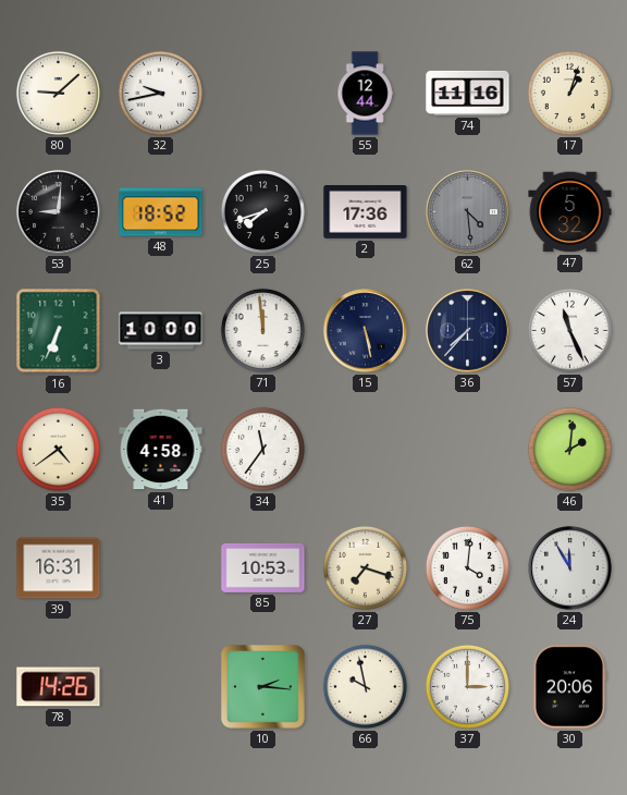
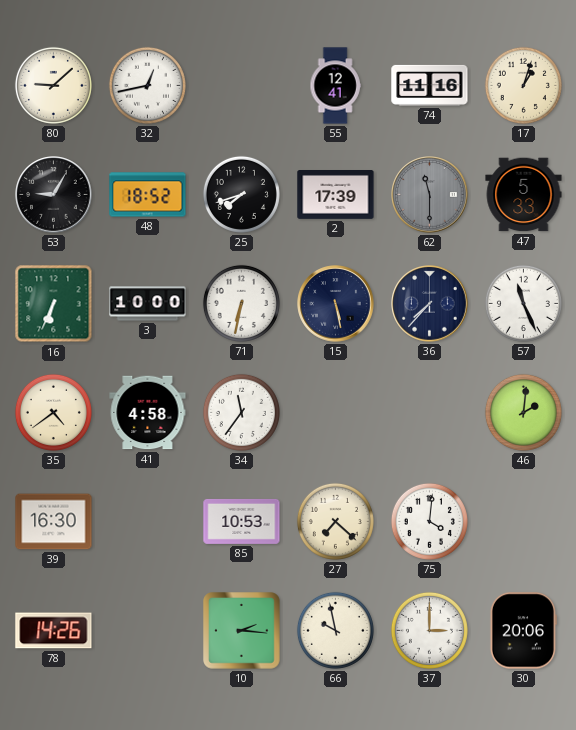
32: 9:43 -> 12:43
55: 12:44 -> 12:41
53: 9:01 -> 9:05
2: 17:36 -> 17:39
62: 4:29 -> 11:30
47: 5:32 -> 5:33
71: 11:59 -> 6:32
39: 16:31 -> 16:30
27: 7:18 -> 7:22
24: 11:55 -> none
